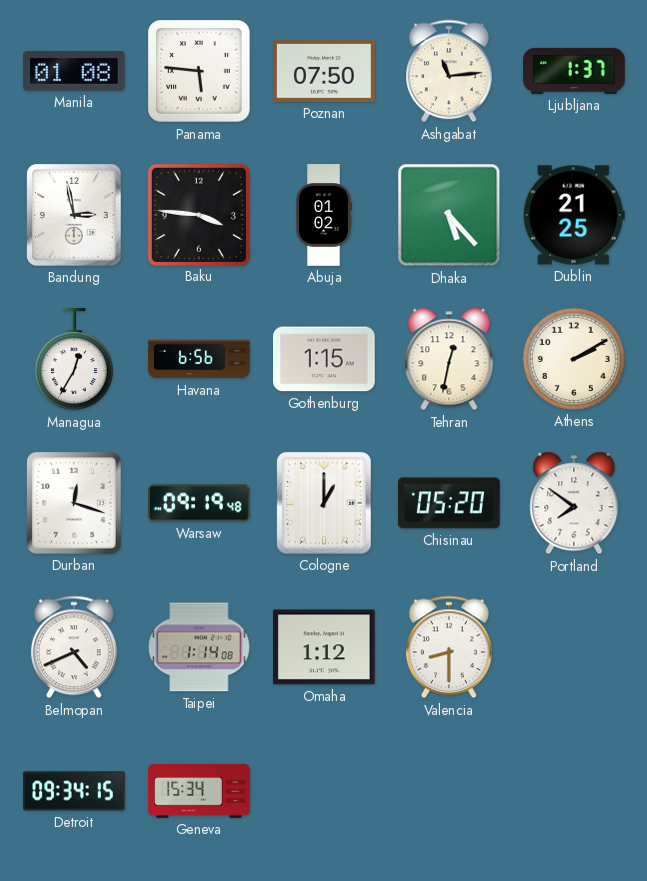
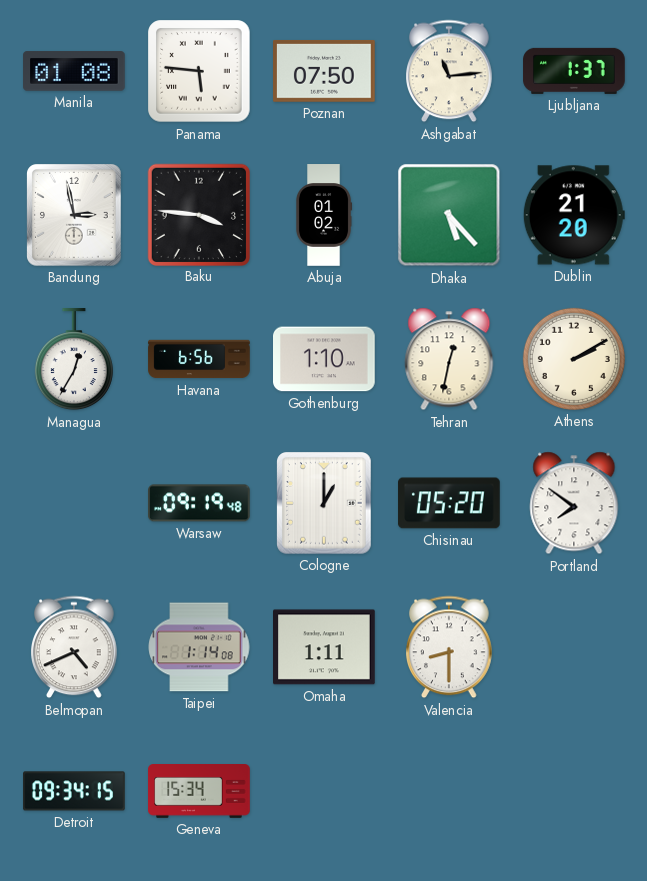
Dublin: 21:25 -> 21:20
Gothenburg: 1:15 -> 1:10
Durban: 12:18 -> none
Omaha: 1:12 -> 1:11
